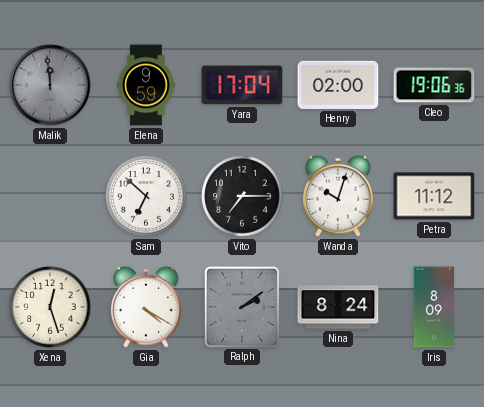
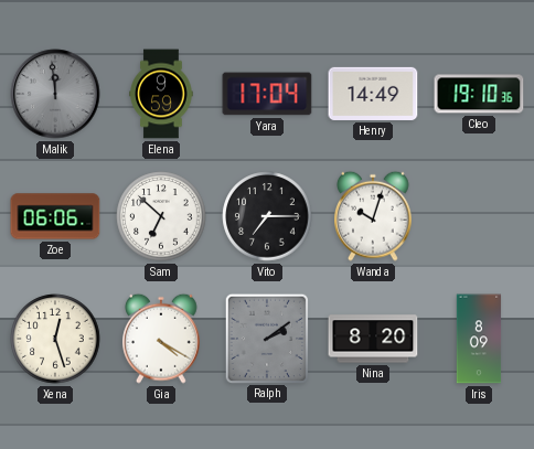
Henry: 02:00 -> 14:49
Cleo: 19:06 -> 19:10
Zoe: none -> 06:06
Petra: 11:12 -> none
Nina: 8:24 -> 8:20
